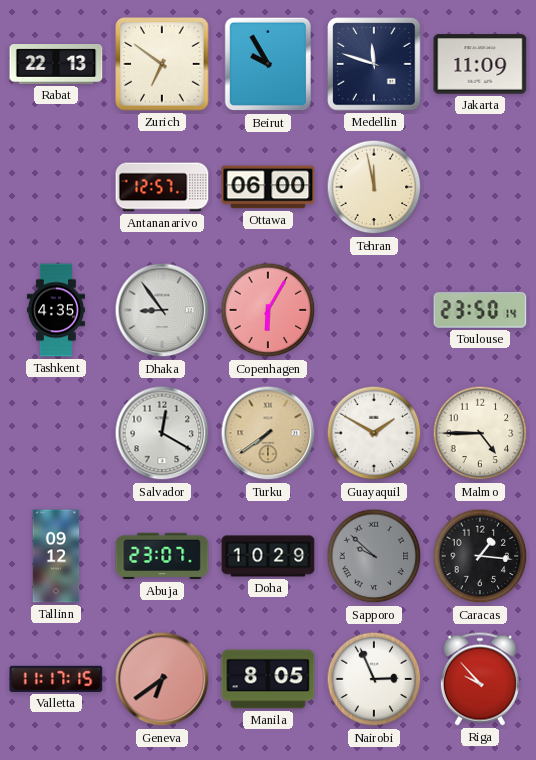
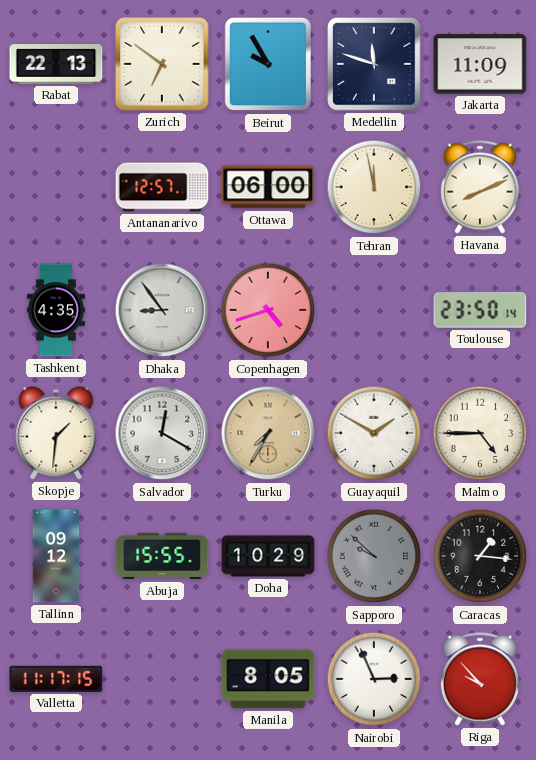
Havana: none -> 8:11
Copenhagen: 6:05 -> 4:42
Skopje: none -> 1:31
Turku: 7:39 -> 7:35
Abuja: 23:07 -> 15:55
Geneva: 6:39 -> none
